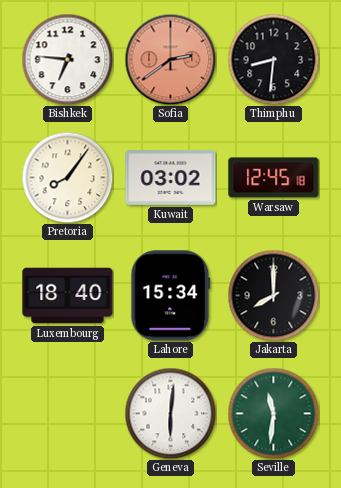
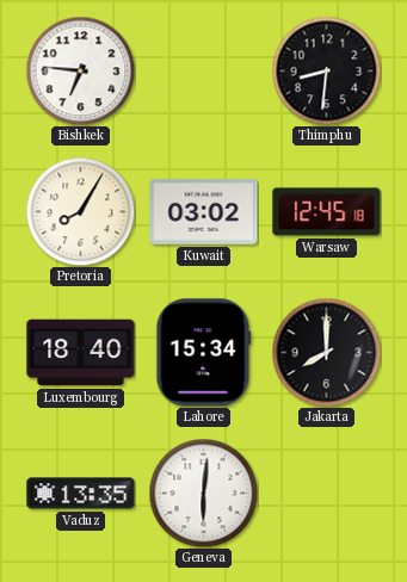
Sofia: 2:39 -> none
Pretoria: 8:06 -> 8:05
Vaduz: none -> 13:35
Seville: 11:31 -> none
